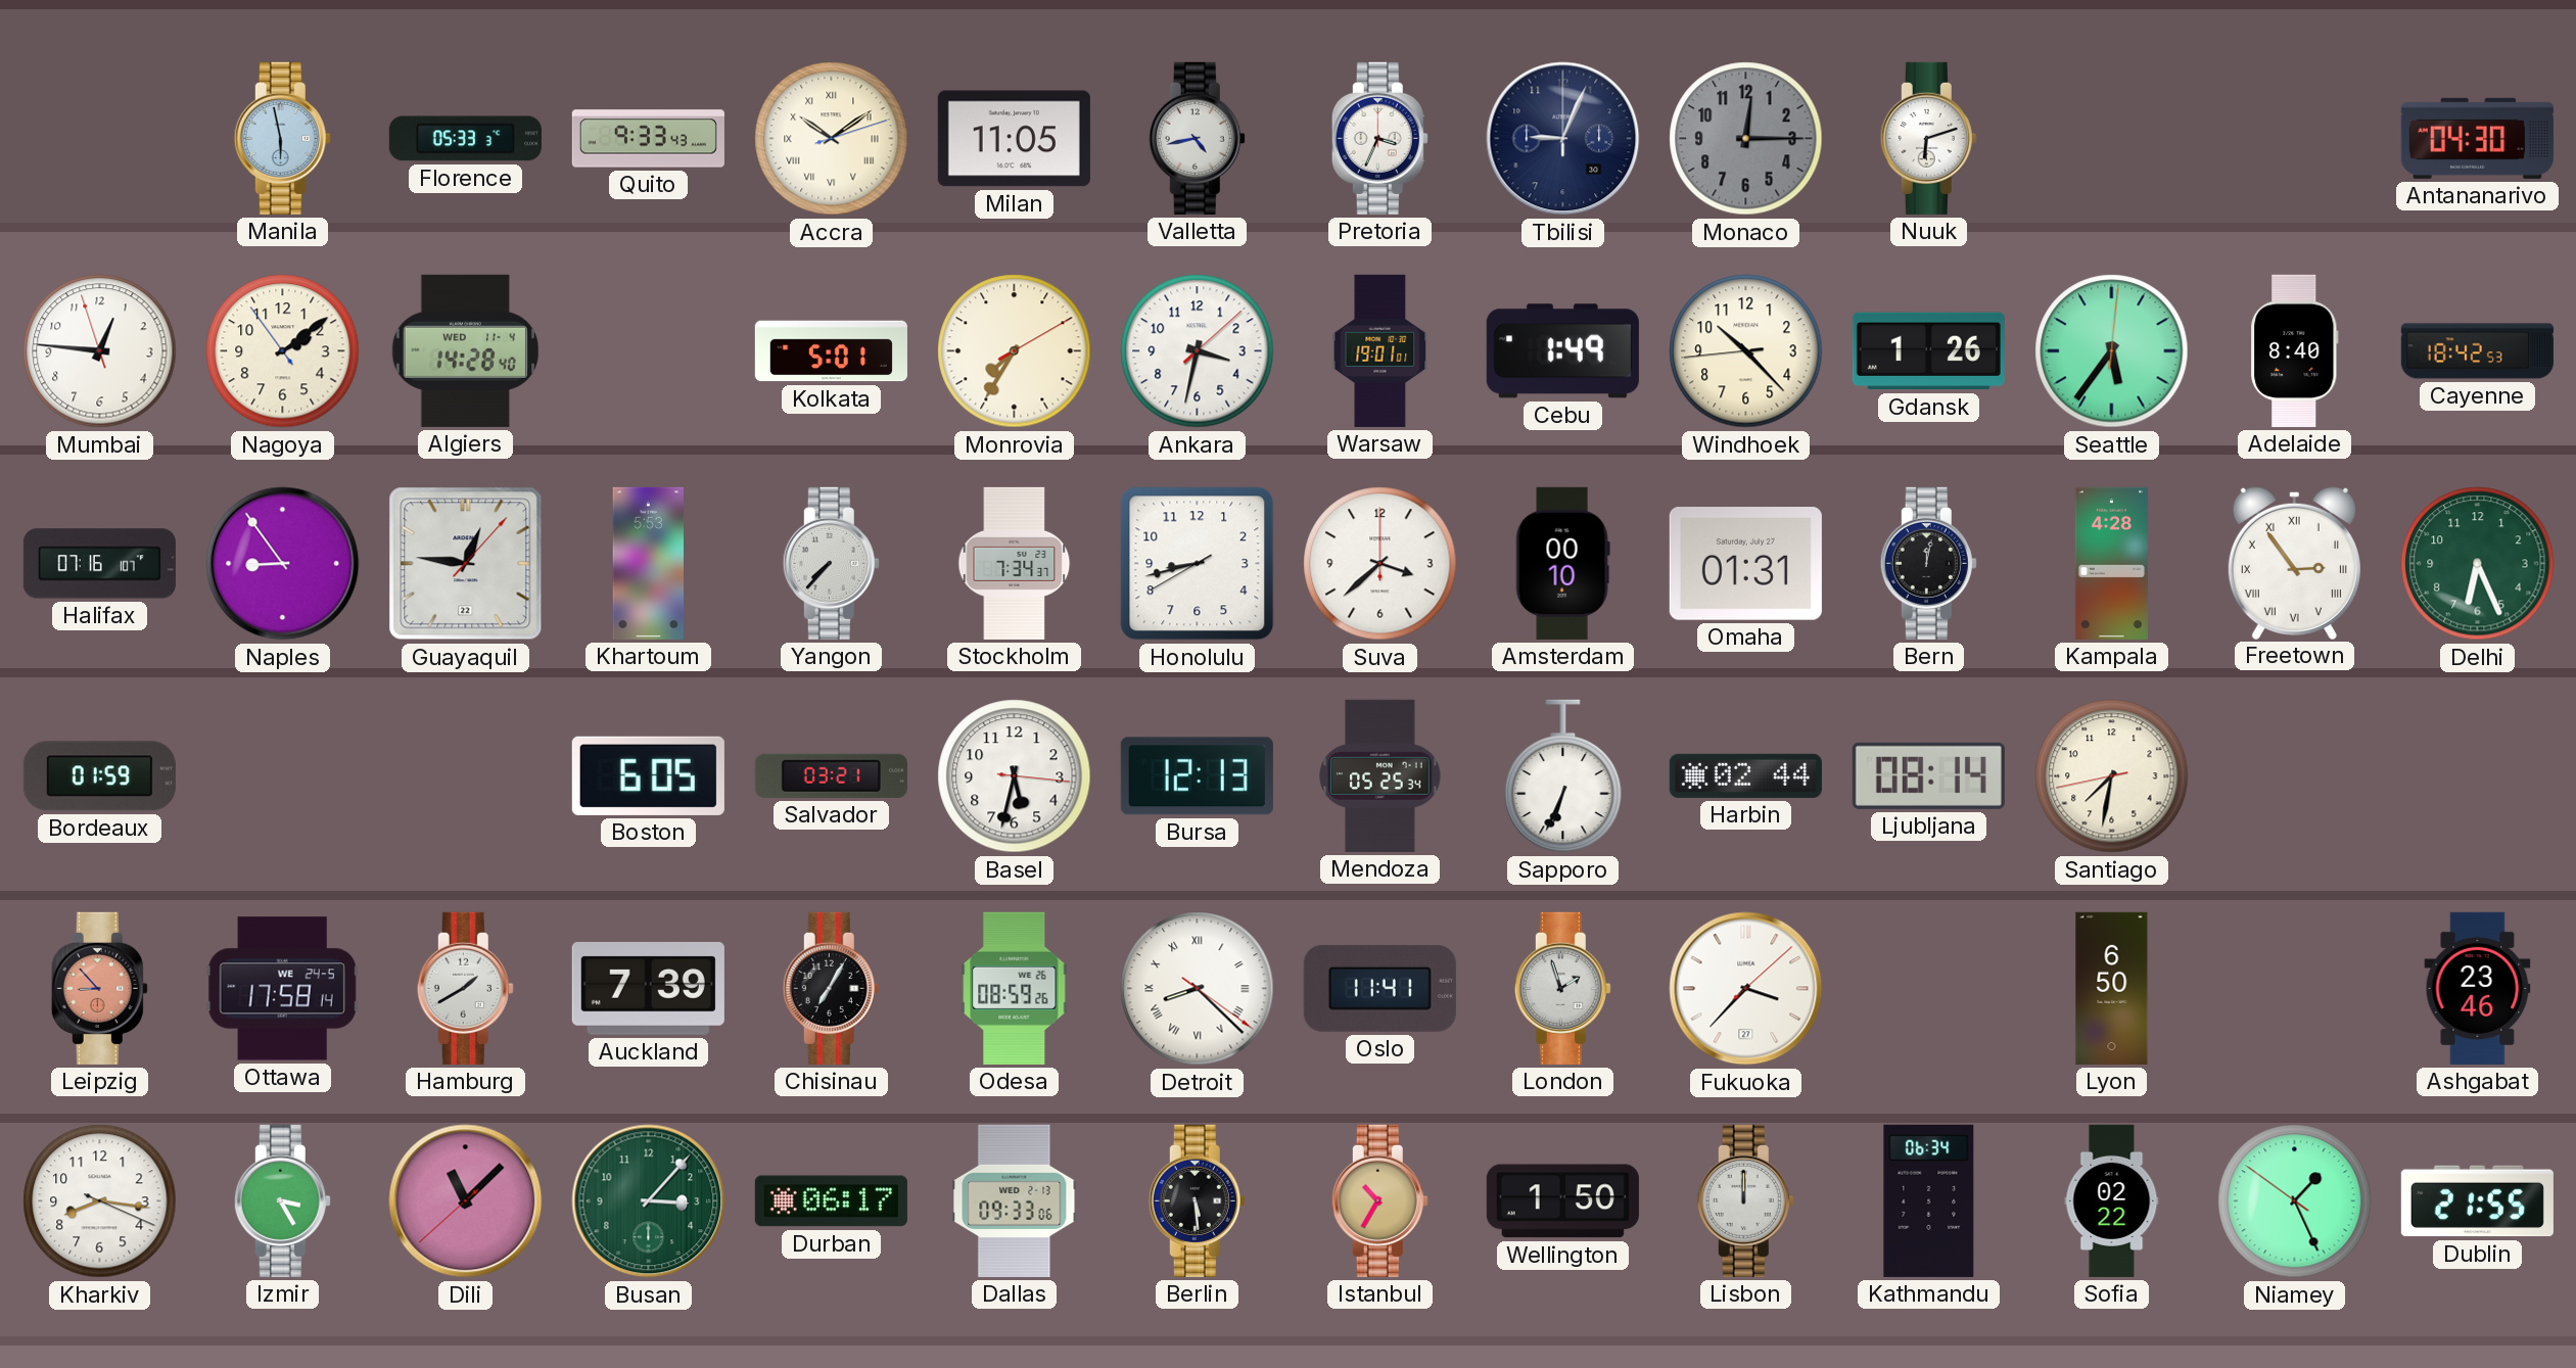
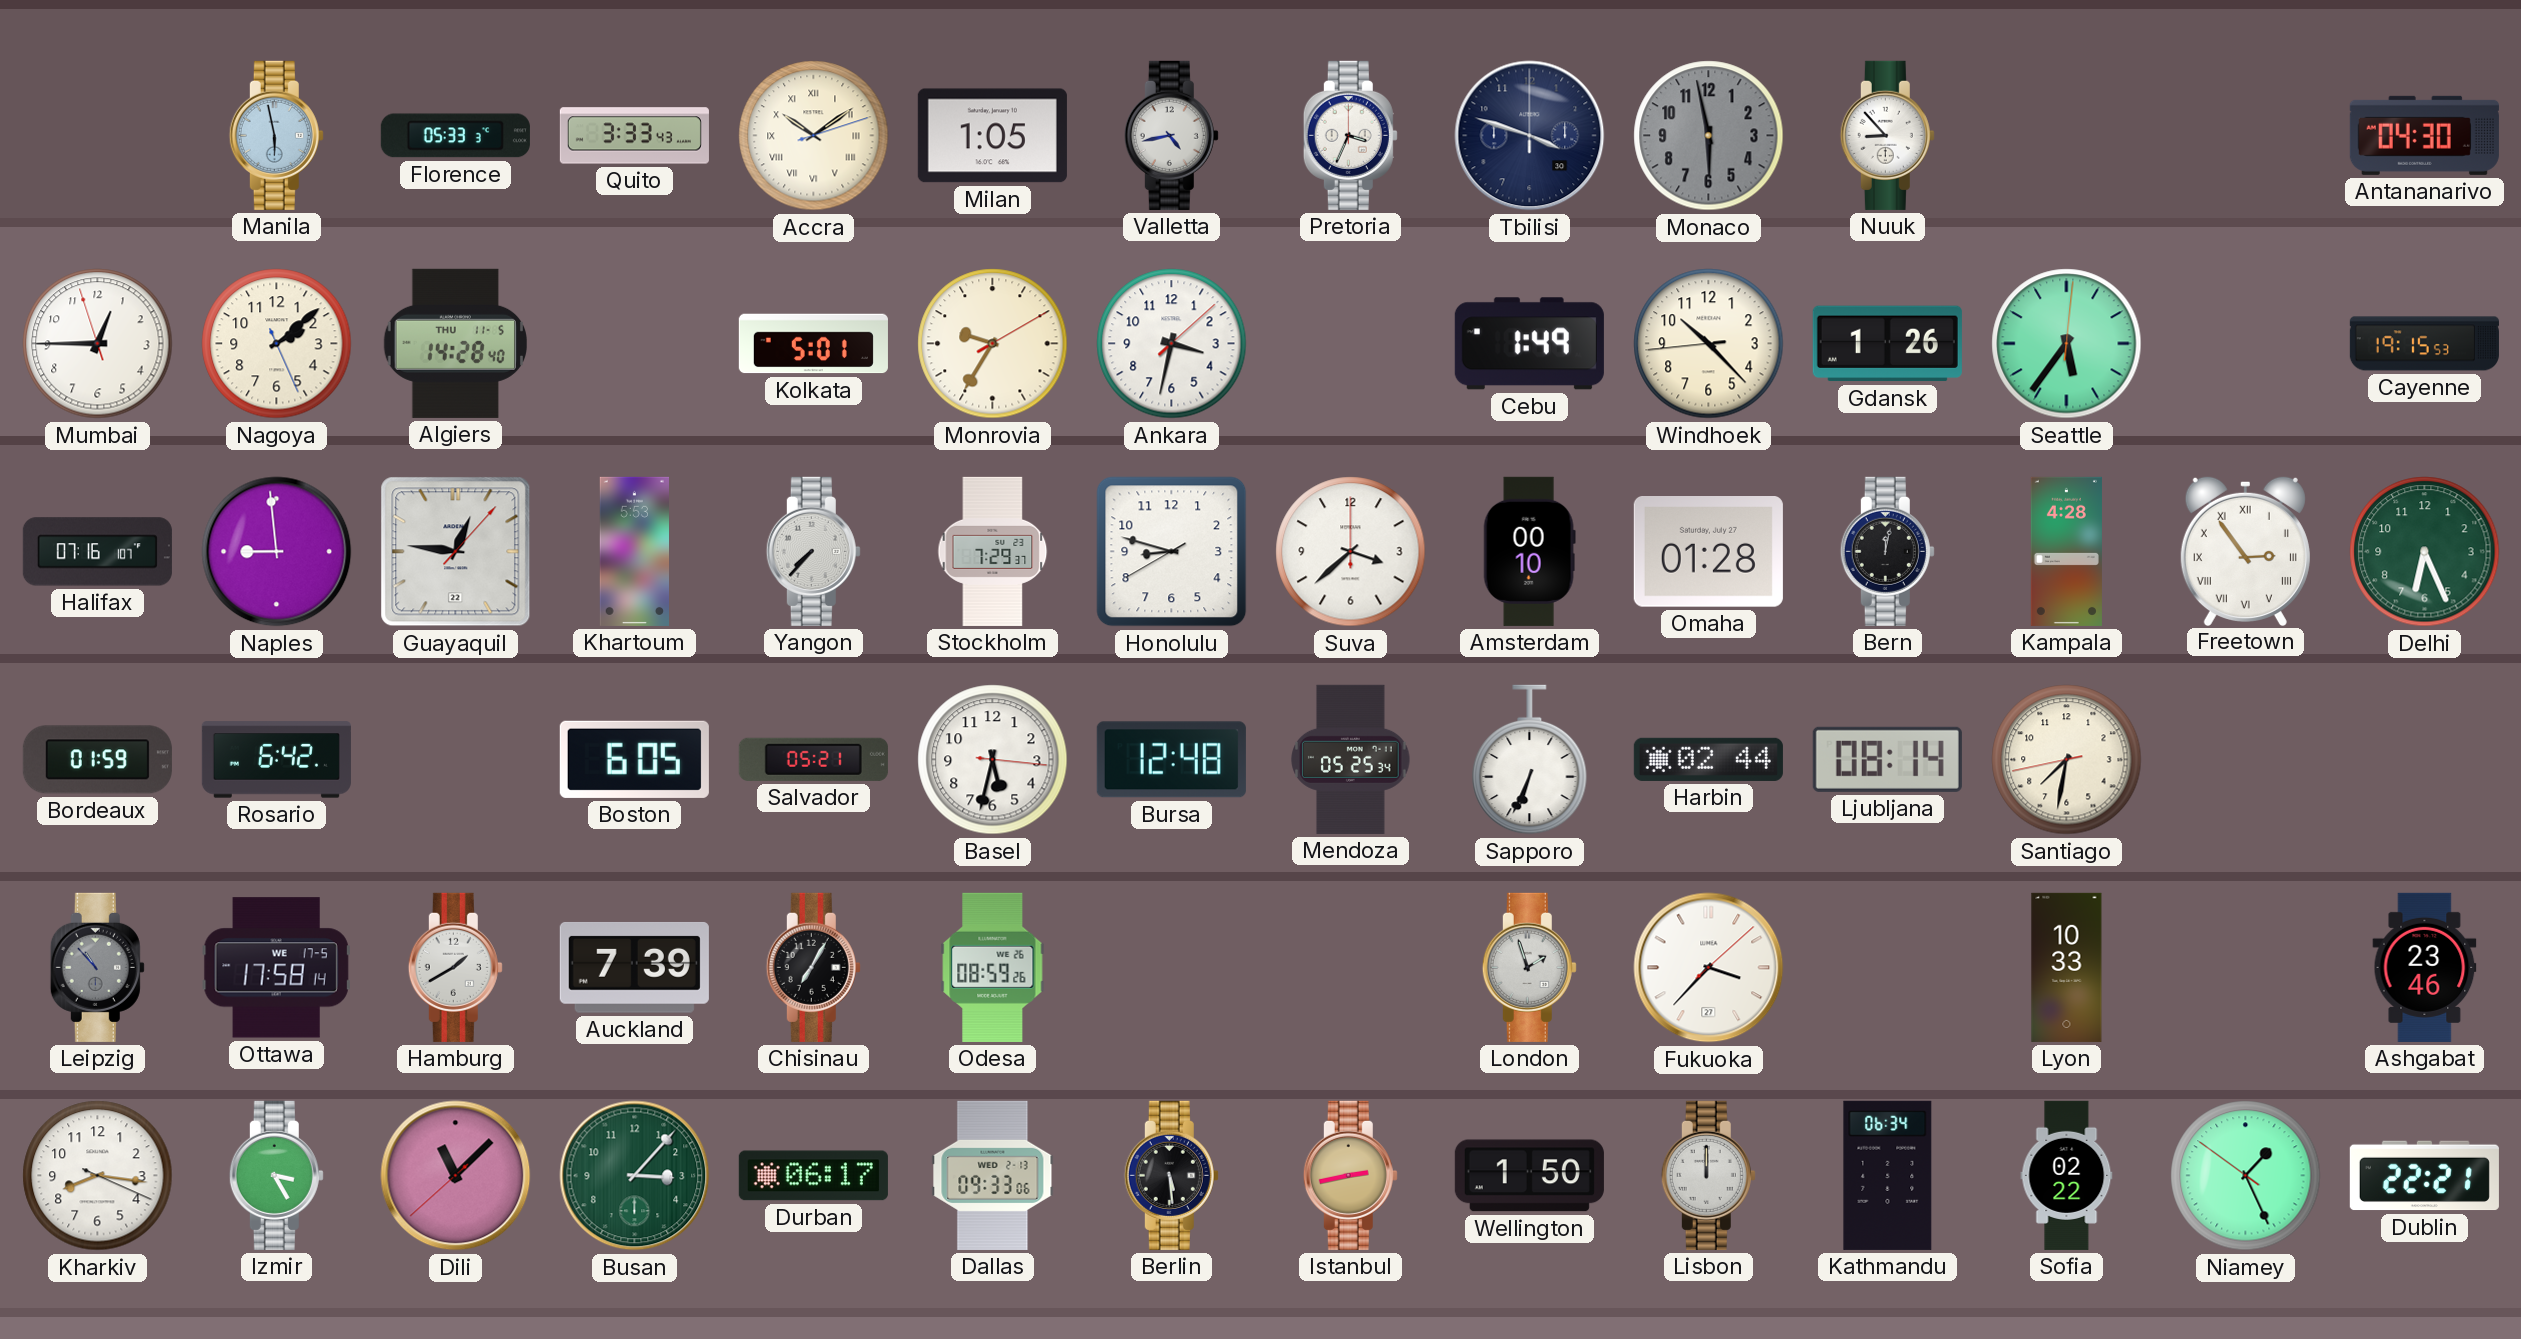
Quito: 9:33 -> 3:33
Milan: 11:05 -> 1:05
Tbilisi: 9:04 -> 3:48
Monaco: 12:15 -> 5:58
Nuuk: 6:12 -> 8:53
Mumbai: 12:45 -> 12:44
Nagoya: 2:08:54 -> 2:08:26
Algiers date: WED 11-4 -> THU 11-5
Monrovia: 7:35 -> 9:35
Warsaw: 19:01 -> none
Adelaide: 8:40 -> none
Cayenne: 18:42 -> 19:15
Naples: 8:54 -> 8:59
Stockholm: 7:34 -> 7:29
Honolulu: 8:42 -> 8:47
Omaha: 01:31 -> 01:28
Rosario: none -> 6:42
Salvador: 03:21 -> 05:21
Bursa: 12:13 -> 12:48
Leipzig: 8:53 -> 10:53
Leipzig dial: salmon -> grey
Ottawa date: WE 24-5 -> WE 17-5
Detroit: 8:22 -> none
Oslo: 11:41 -> none
Lyon: 6:50 -> 10:33
Istanbul: 10:35 -> 2:43
Dublin: 21:55 -> 22:21
